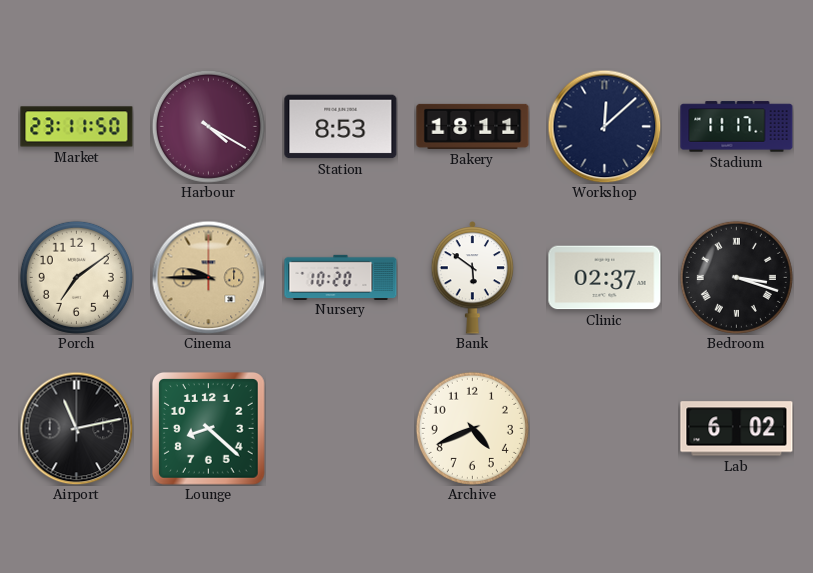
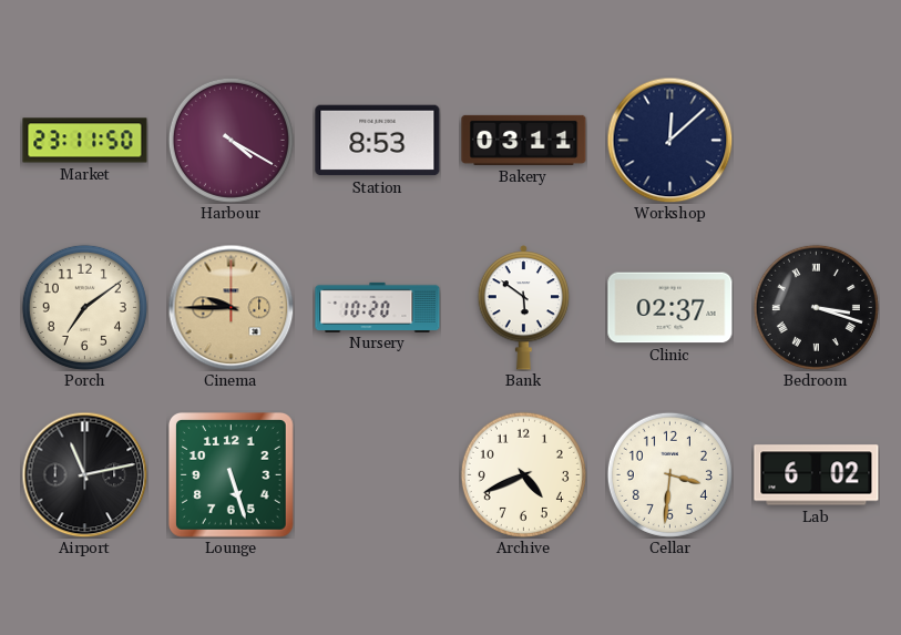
Bakery: 18:11 -> 03:11
Stadium: 11:17 -> none
Lounge: 8:22 -> 5:27
Cellar: none -> 3:31
